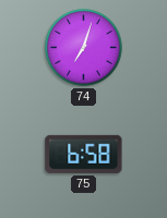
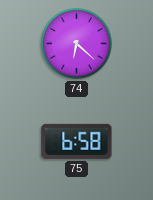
74: 7:03 -> 6:22
